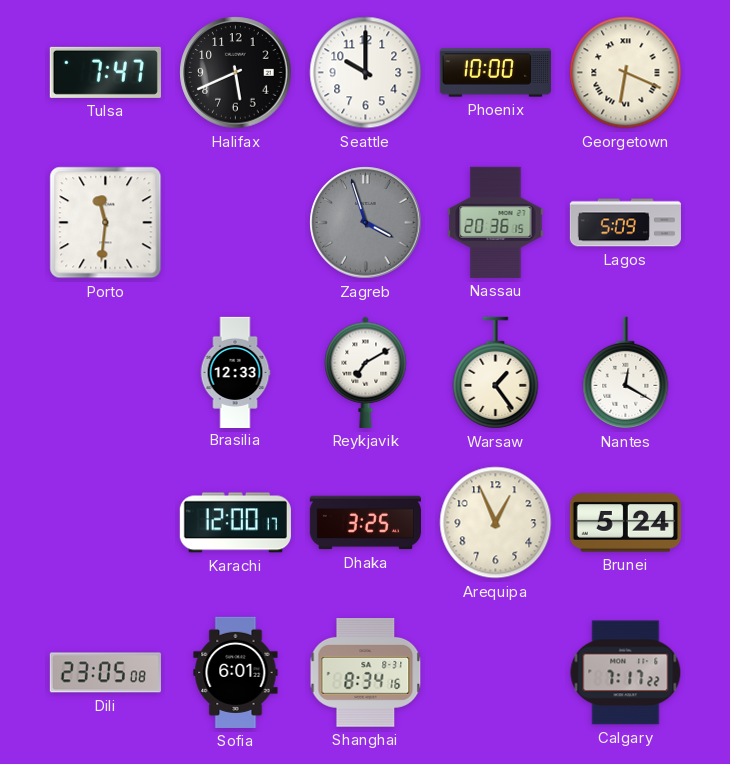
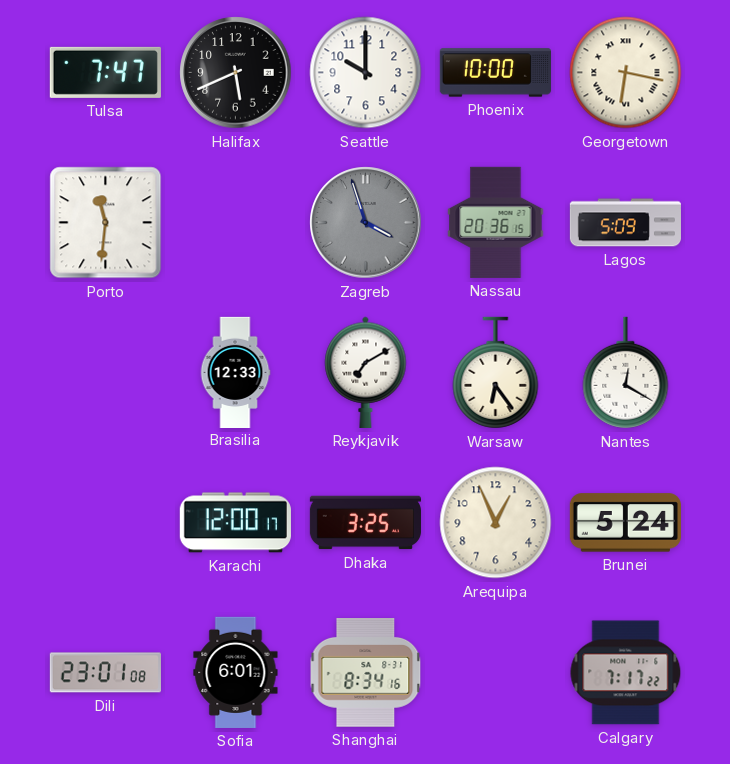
Georgetown: 6:19 -> 6:17
Warsaw: 1:24 -> 6:24
Dili: 23:05 -> 23:01
